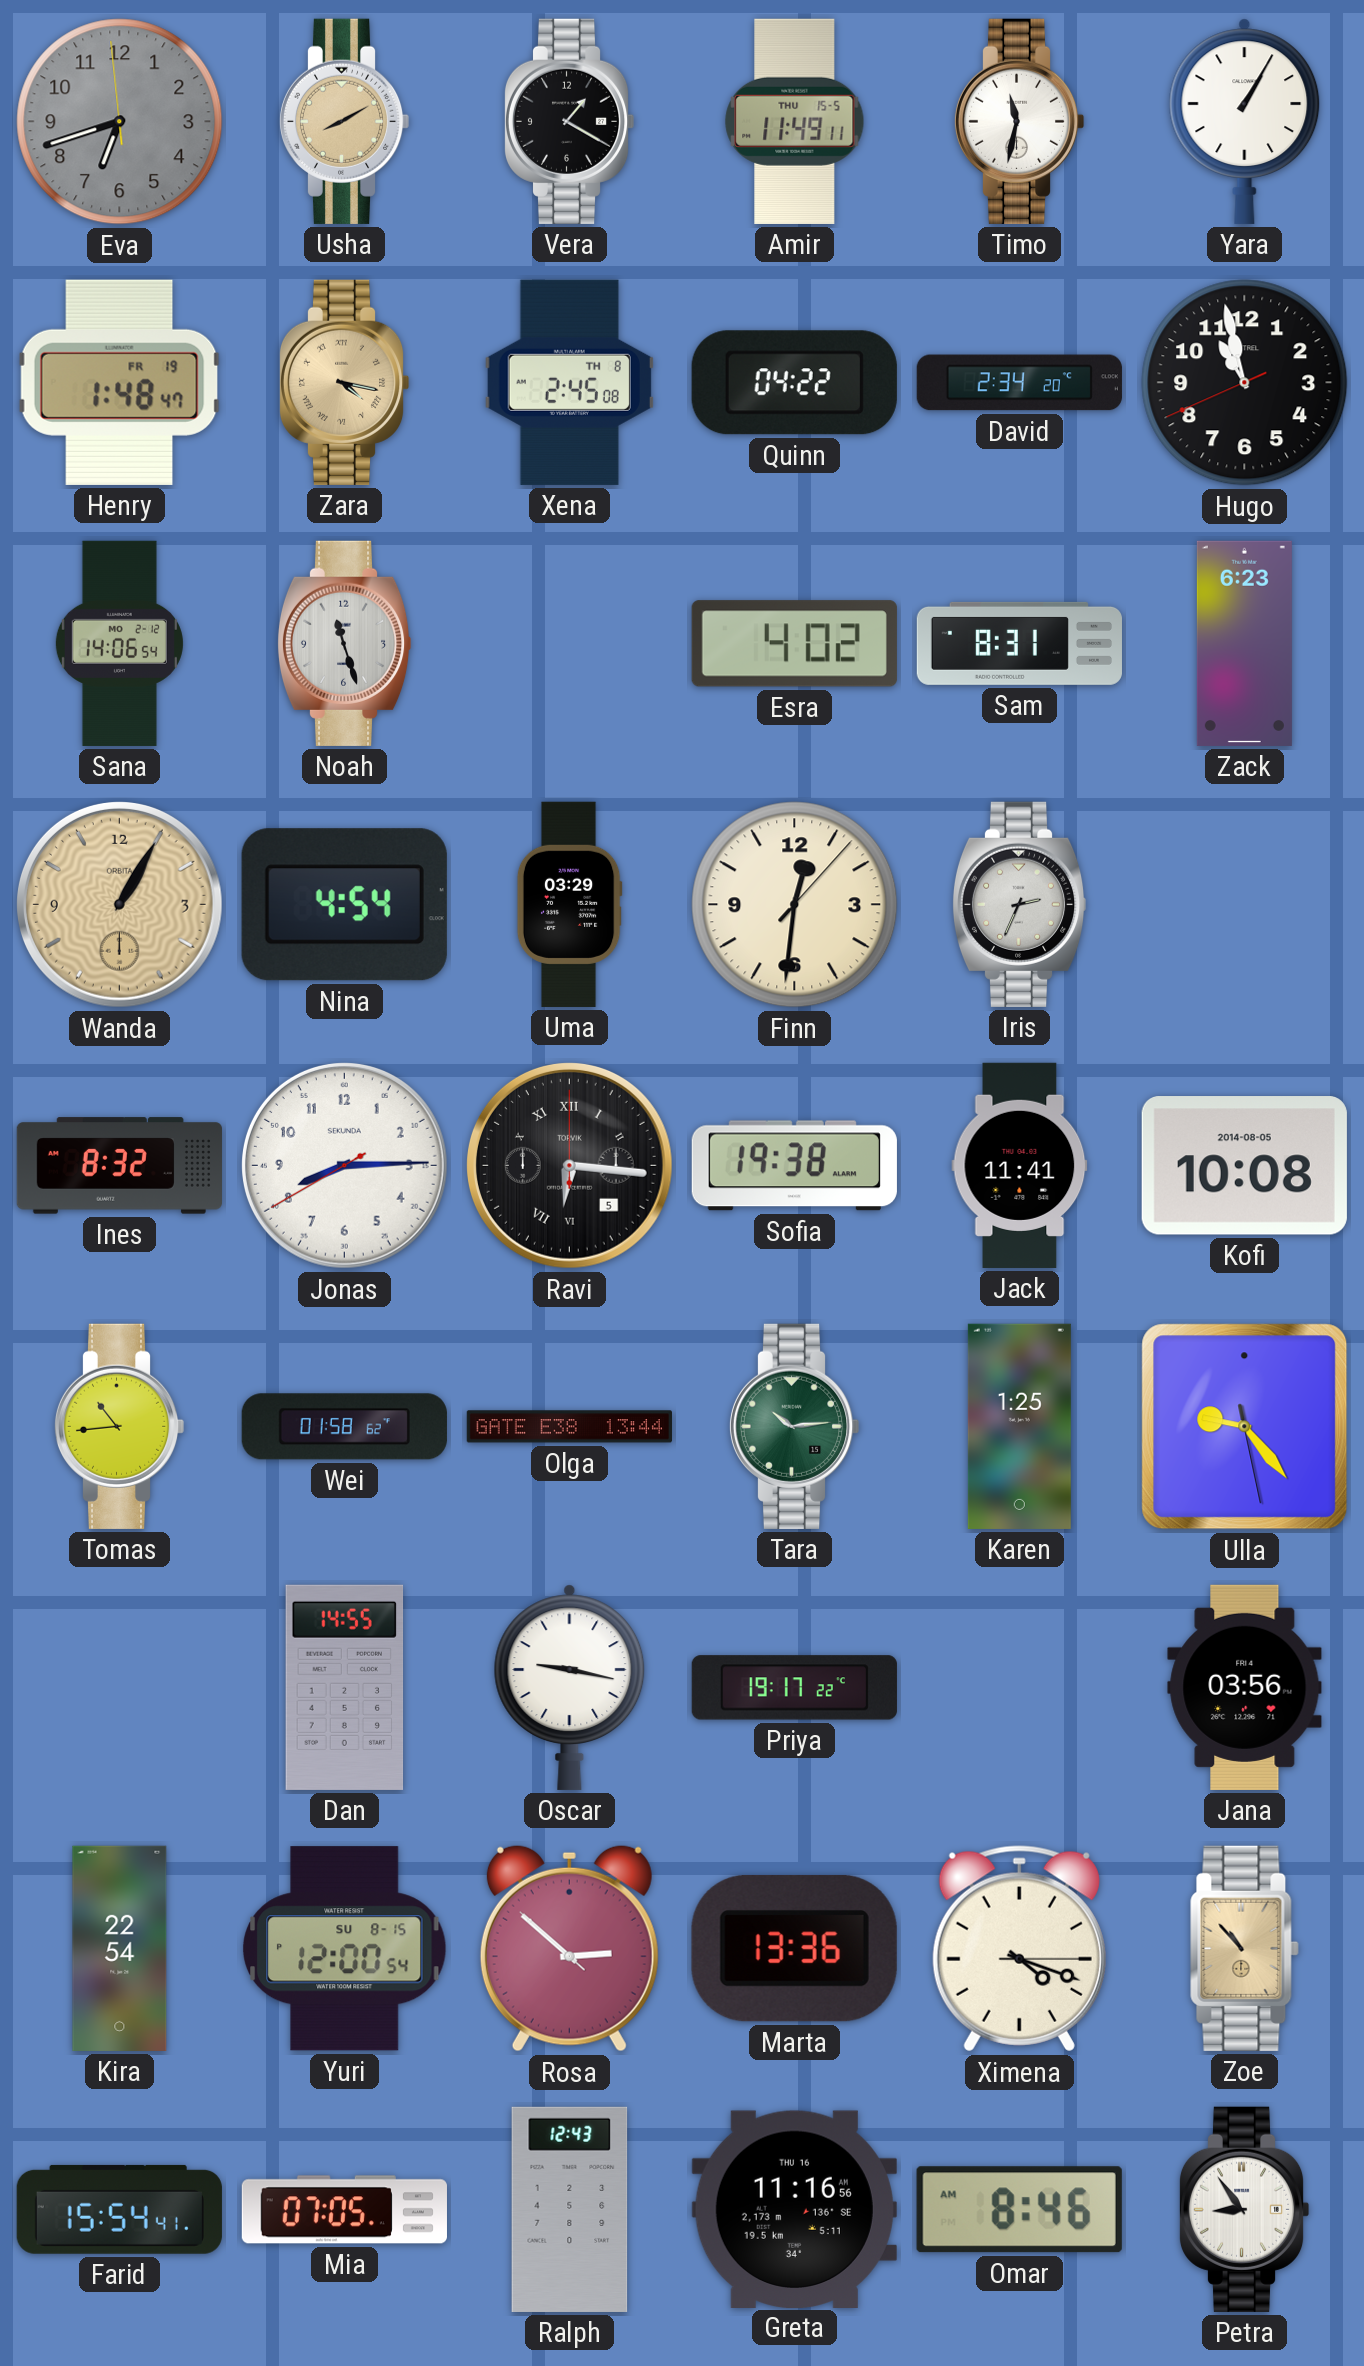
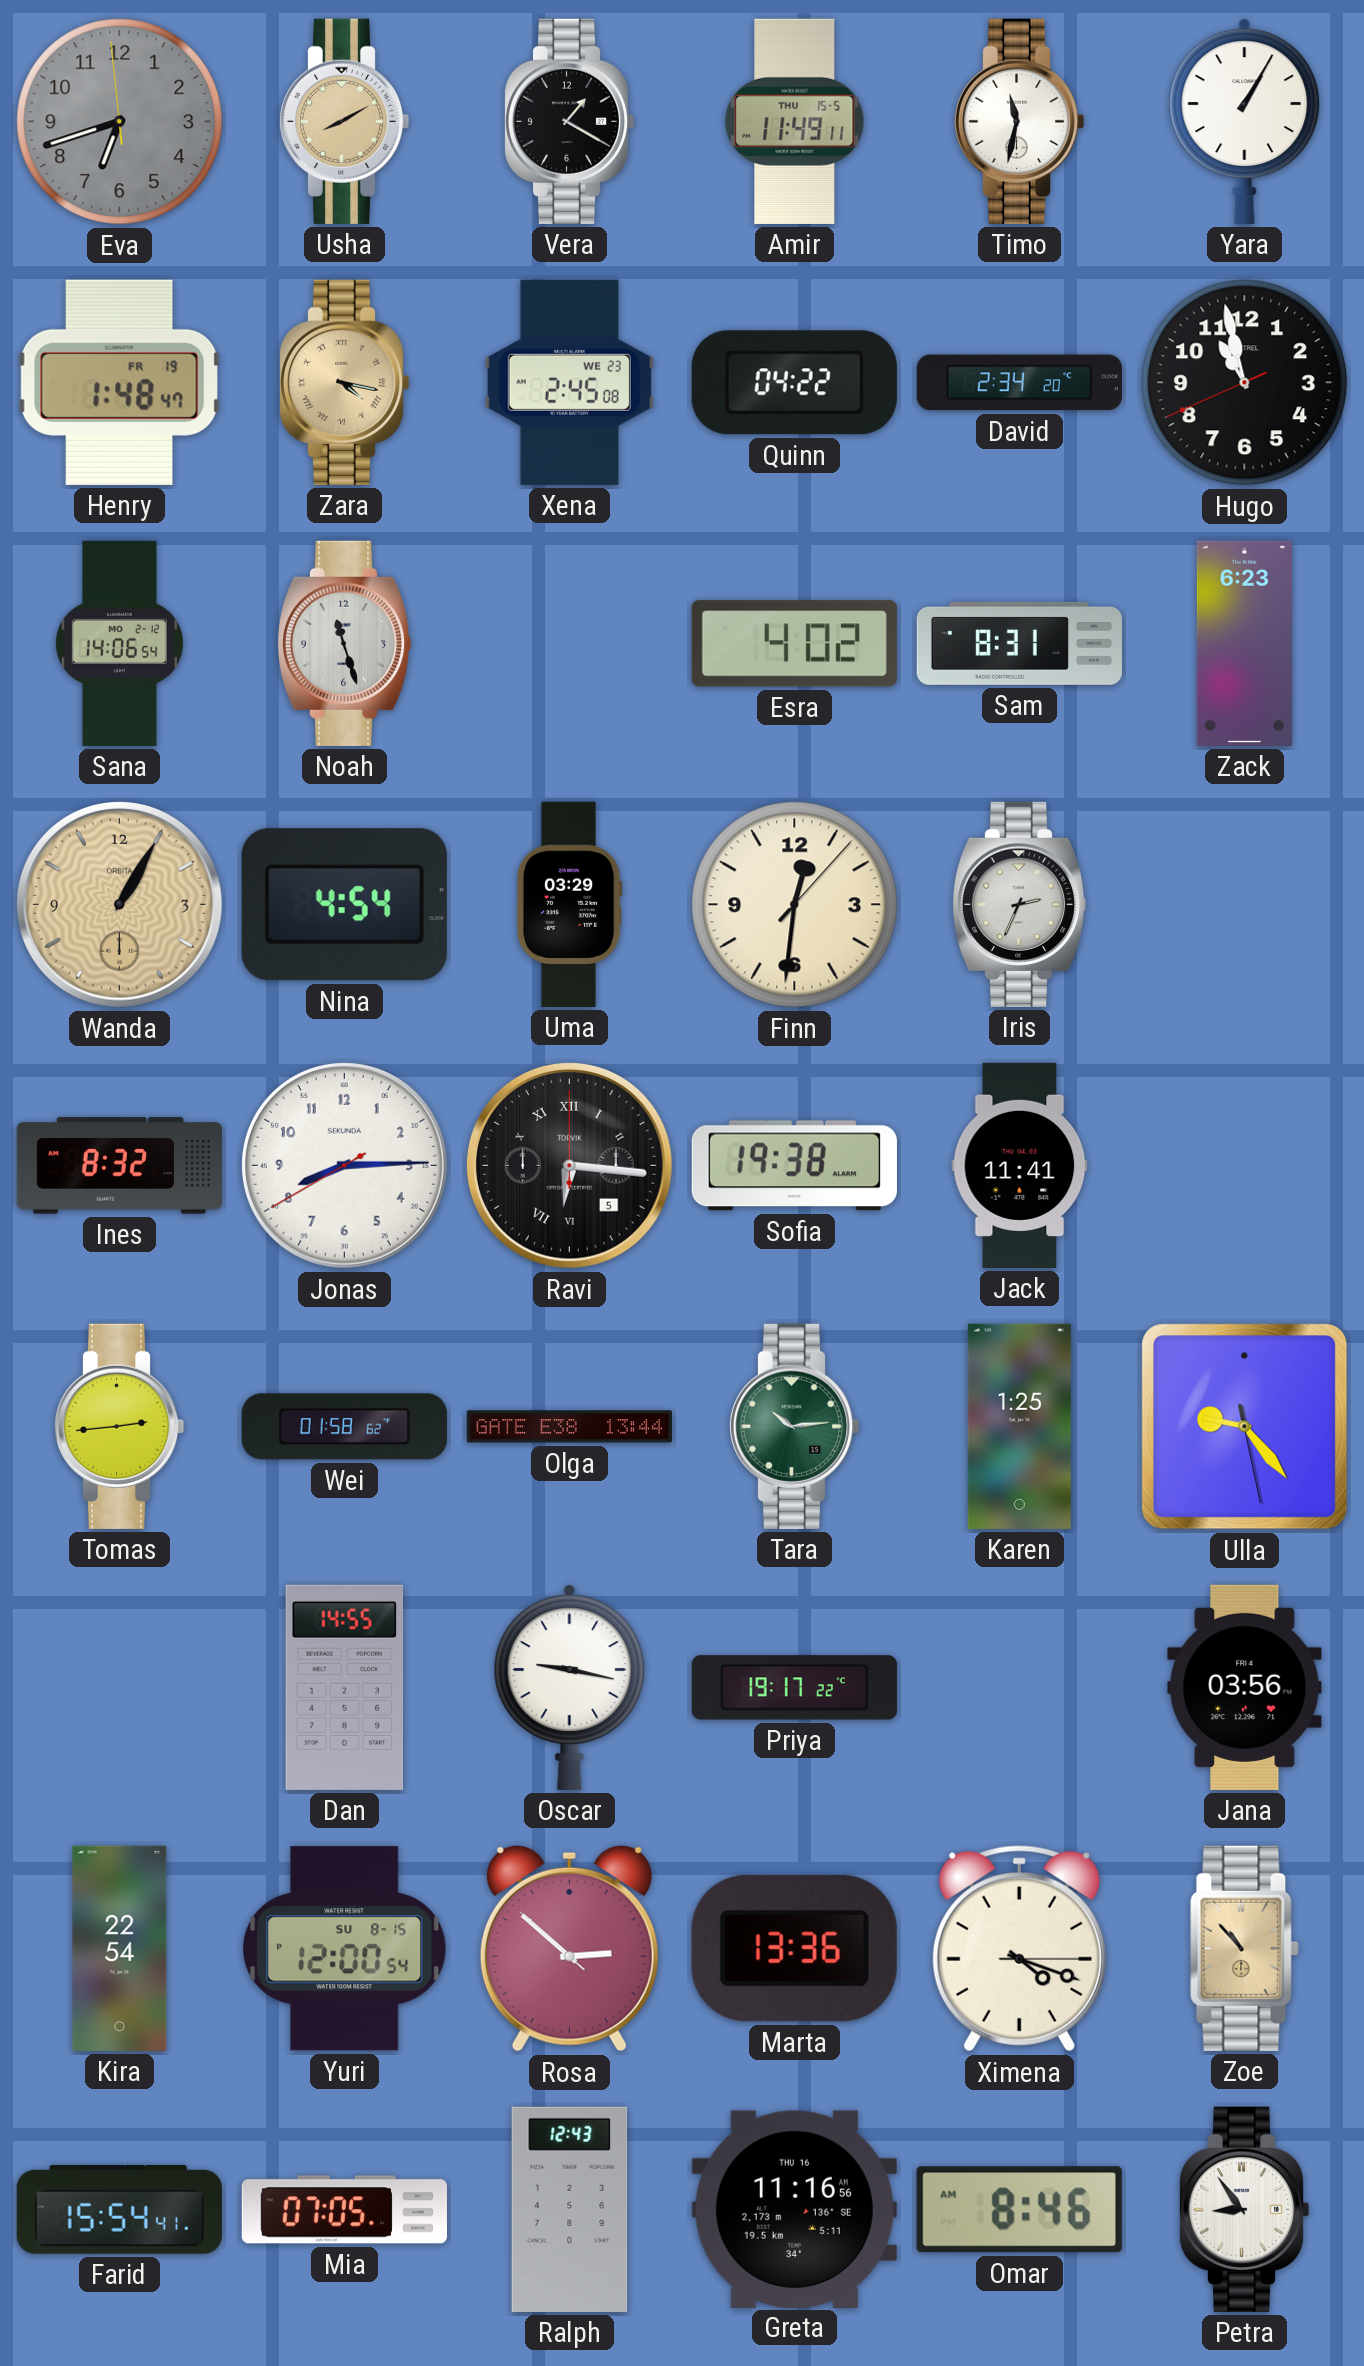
Xena date: TH 8 -> WE 23
Kofi: 10:08 -> none
Tomas: 10:44 -> 2:44
